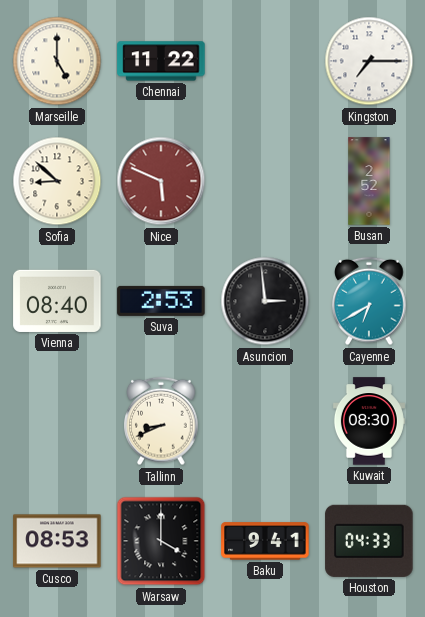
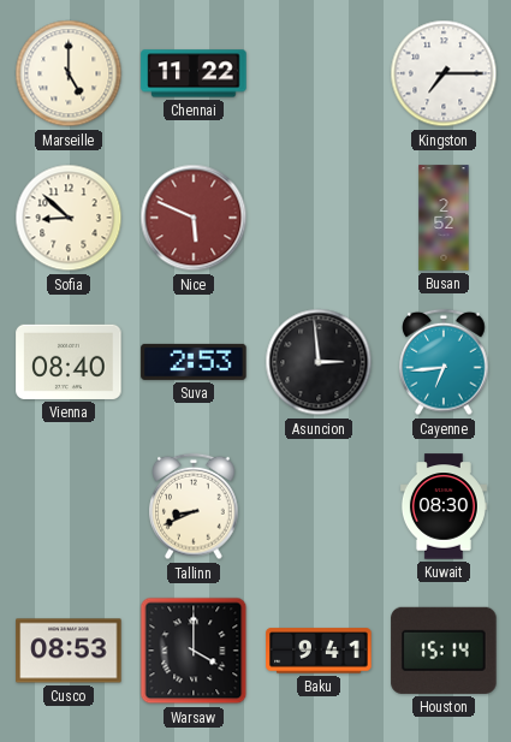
Cayenne: 6:40 -> 6:44
Houston: 04:33 -> 15:14
